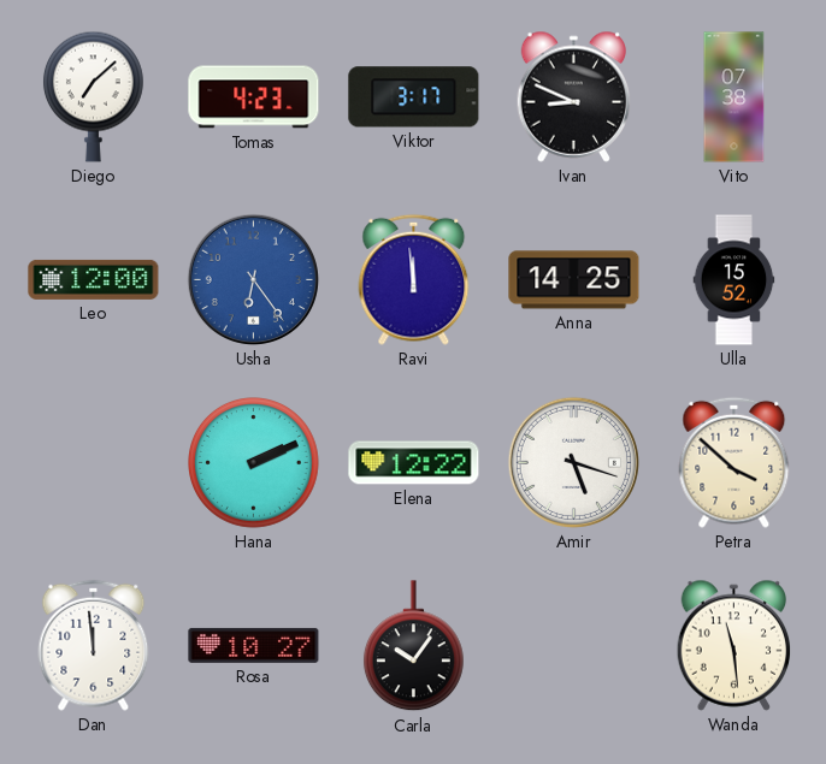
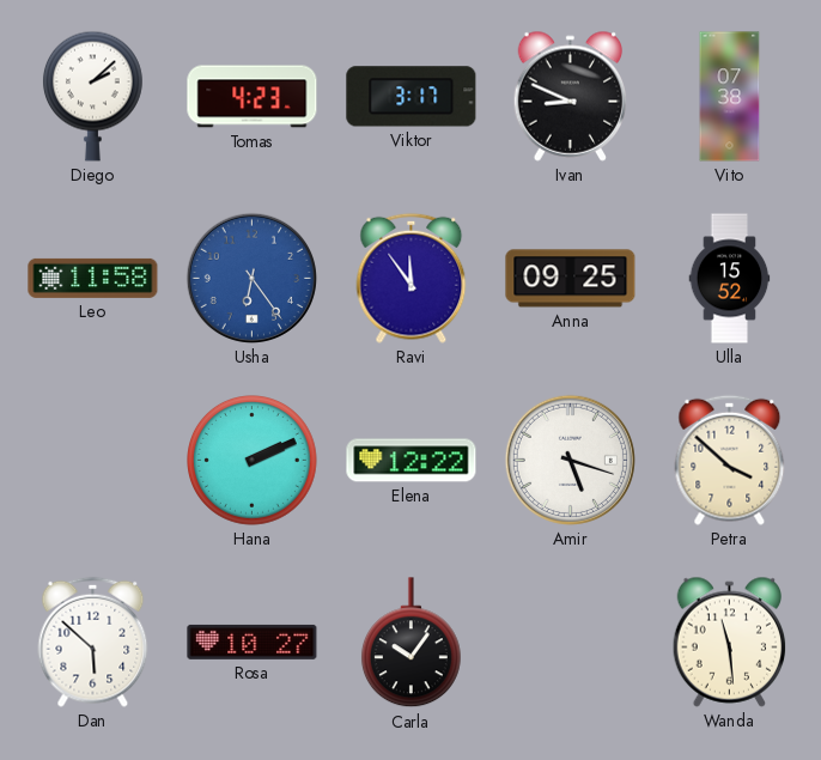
Diego: 7:08 -> 2:08
Leo: 12:00 -> 11:58
Ravi: 11:59 -> 11:54
Anna: 14:25 -> 09:25
Dan: 11:59 -> 5:52
